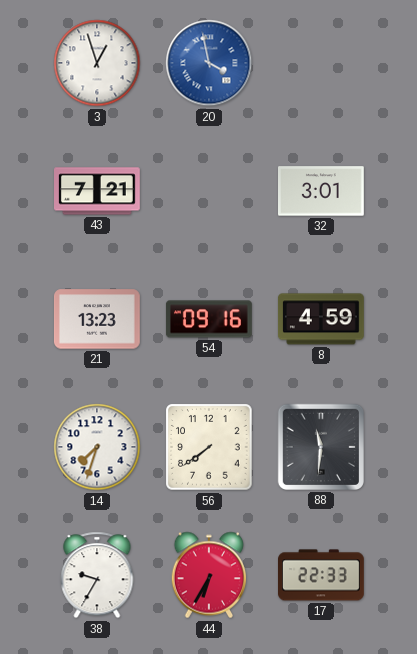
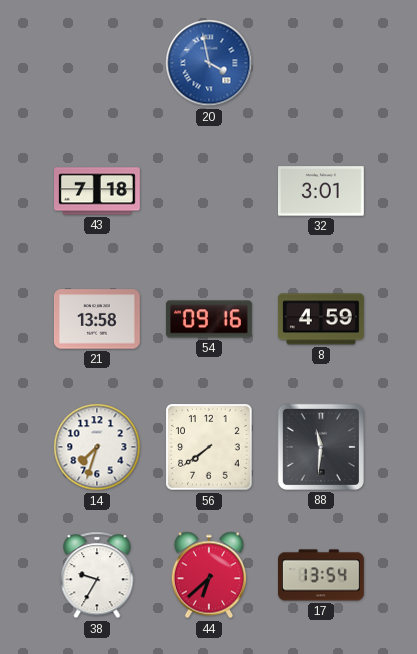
3: 12:57 -> none
43: 7:21 -> 7:18
21: 13:23 -> 13:58
44: 6:35 -> 6:38
17: 22:33 -> 13:54
